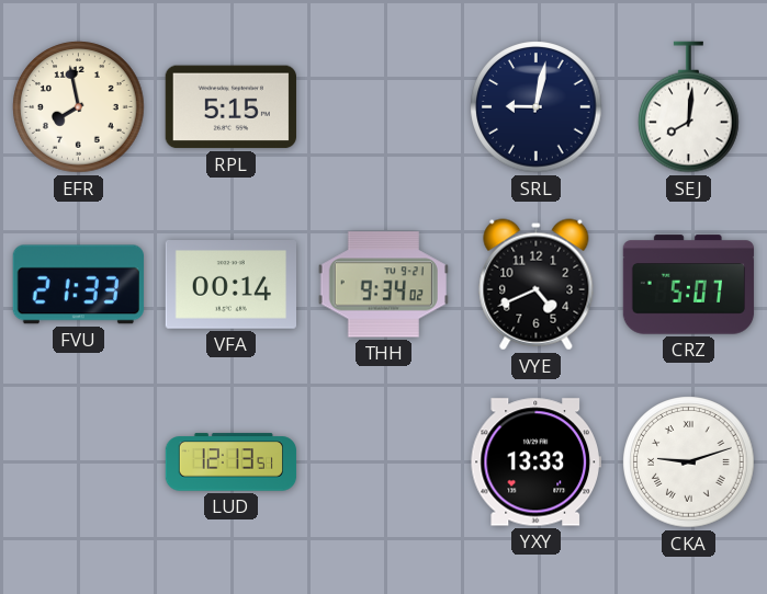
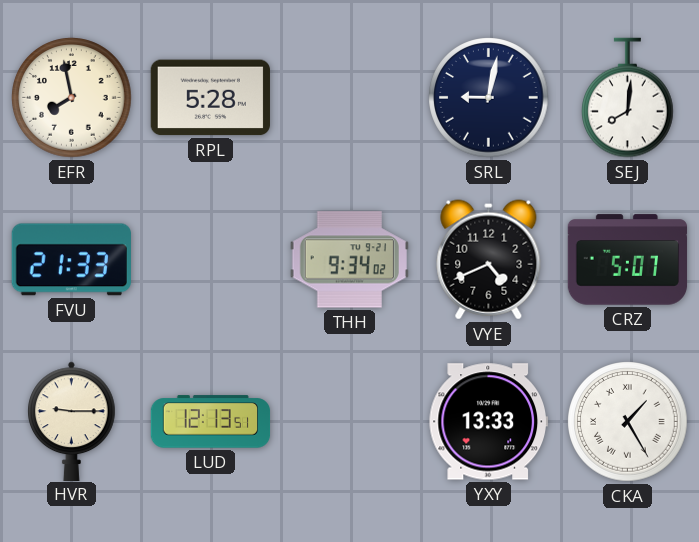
RPL: 5:15 -> 5:28
VFA: 00:14 -> none
HVR: none -> 9:15
CKA: 9:12 -> 1:25
